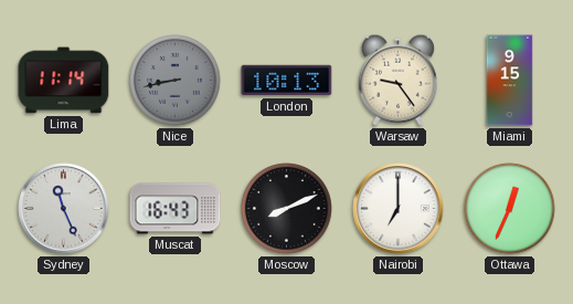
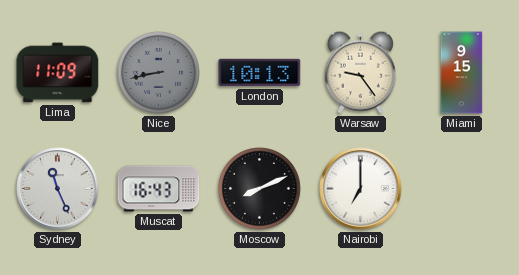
Lima: 11:14 -> 11:09
Ottawa: 12:34 -> none
